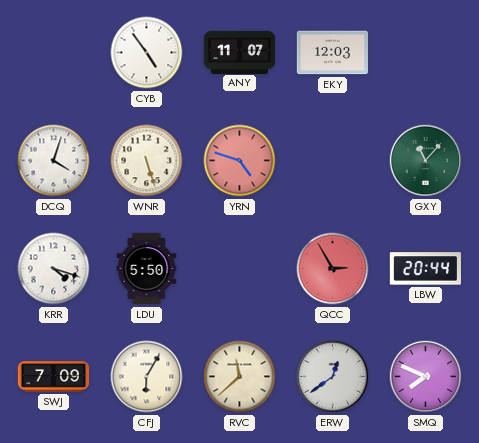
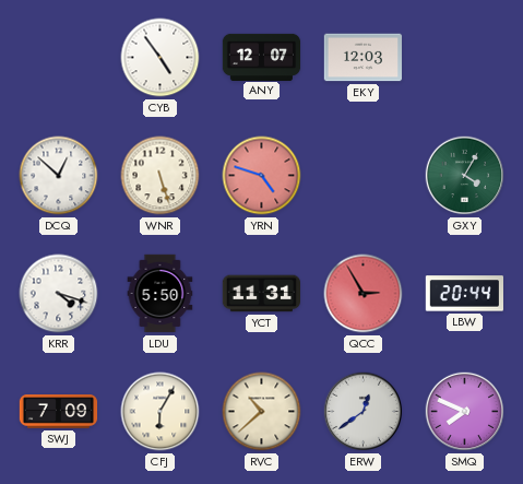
ANY: 11:07 -> 12:07
DCQ: 4:03 -> 12:52
GXY: 11:07 -> 4:05
YCT: none -> 11:31
RVC: 11:38 -> 10:38
